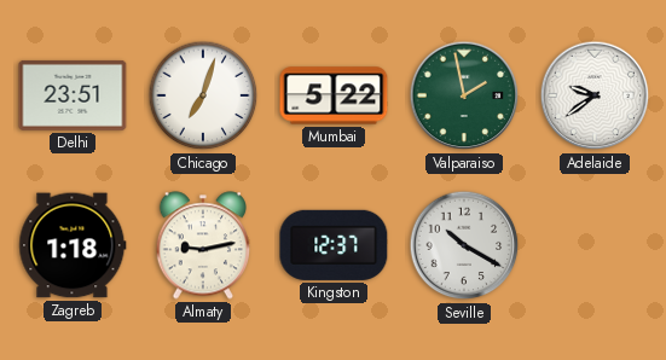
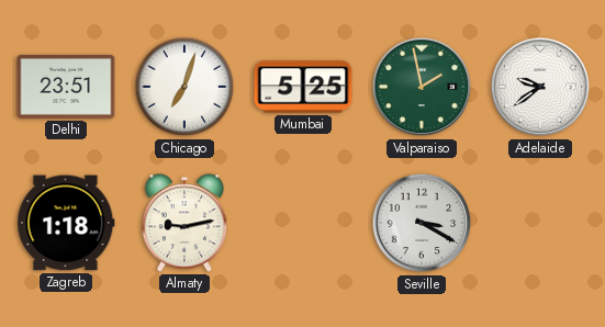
Mumbai: 5:22 -> 5:25
Kingston: 12:37 -> none
Seville: 10:20 -> 3:20
